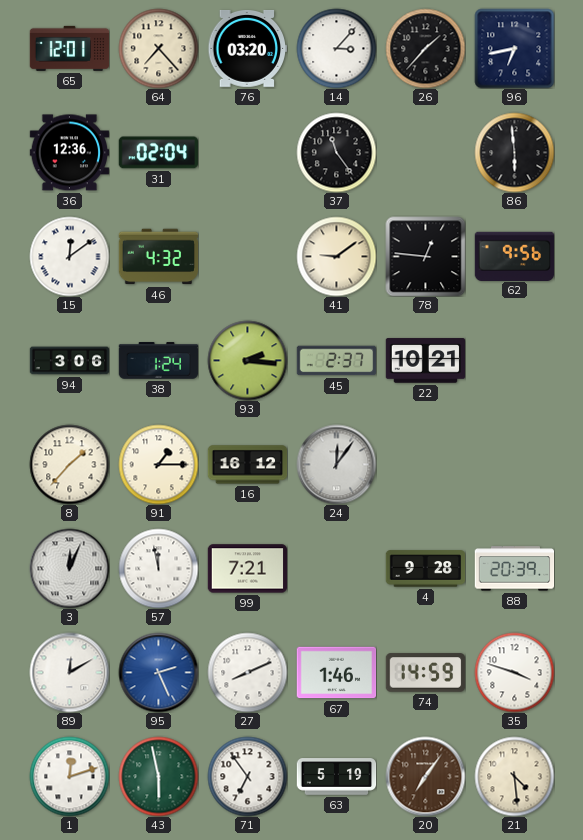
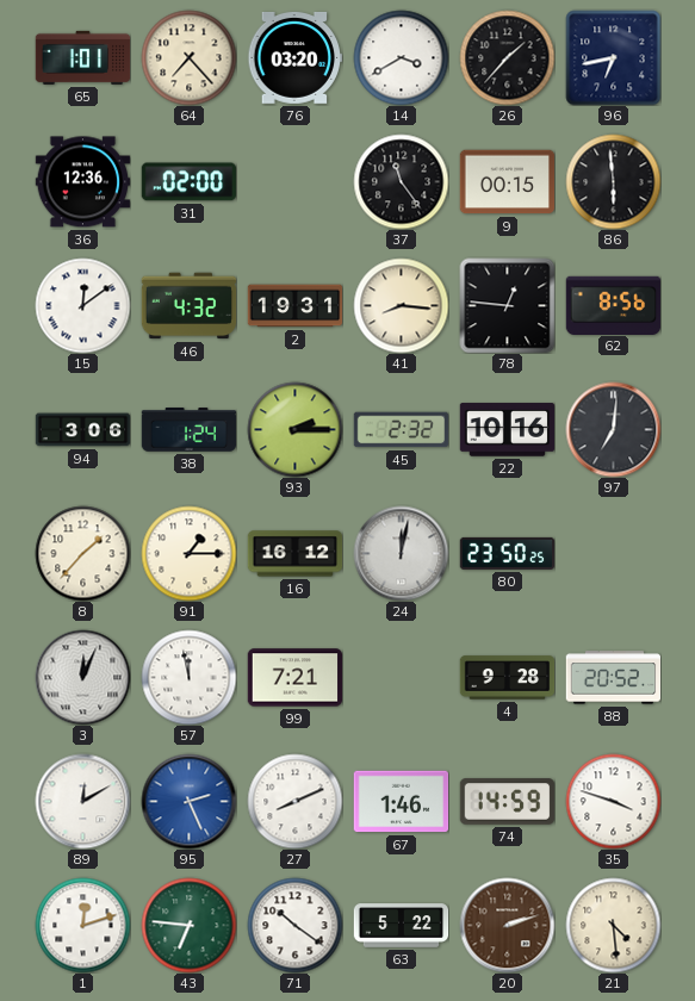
65: 12:01 -> 1:01
14: 3:07 -> 3:40
31: 02:04 -> 02:00
9: none -> 00:15
2: none -> 19:31
41: 9:09 -> 8:16
62: 9:56 -> 8:56
93: 2:16 -> 2:15
45: 2:37 -> 2:32
22: 10:21 -> 10:16
97: none -> 7:01
24: 12:06 -> 12:02
80: none -> 23:50
88: 20:39 -> 20:52
43: 5:58 -> 6:46
71: 6:54 -> 10:21
63: 5:19 -> 5:22
20: 7:06 -> 2:12
